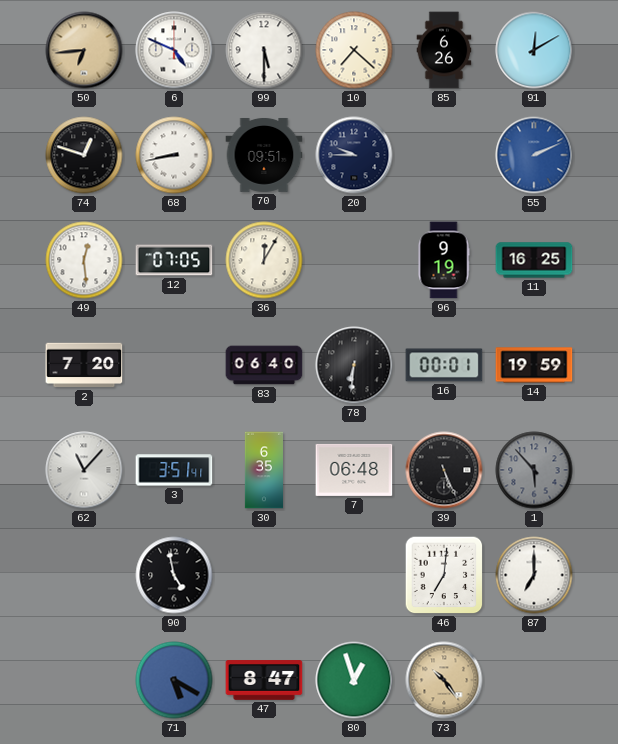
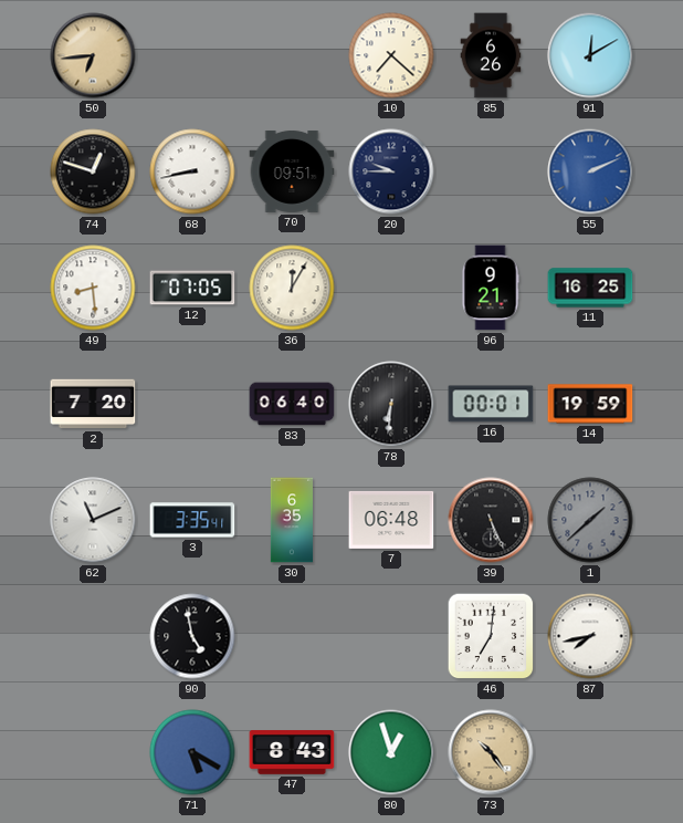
6: 4:49 -> none
99: 5:30 -> none
49: 12:29 -> 8:29
96: 9:19 -> 9:21
62: 11:07 -> 11:11
3: 3:51 -> 3:35
1: 5:53 -> 1:38
87: 7:00 -> 7:43
47: 8:47 -> 8:43
